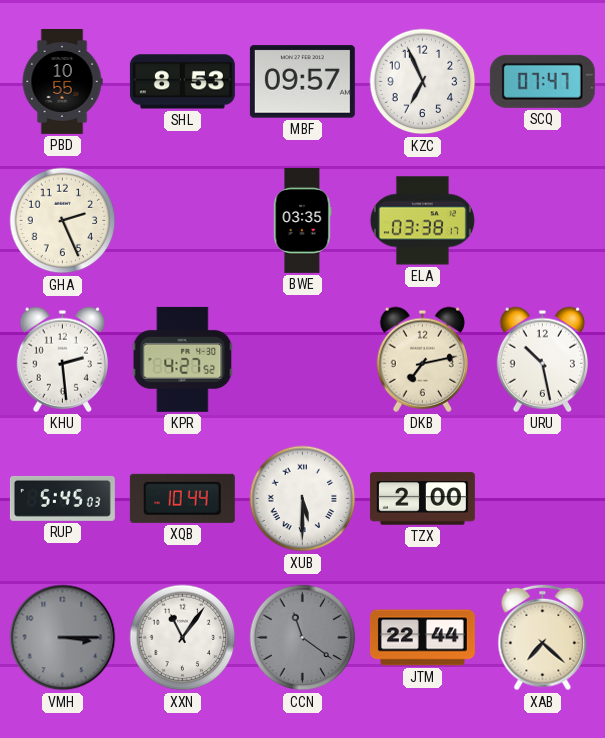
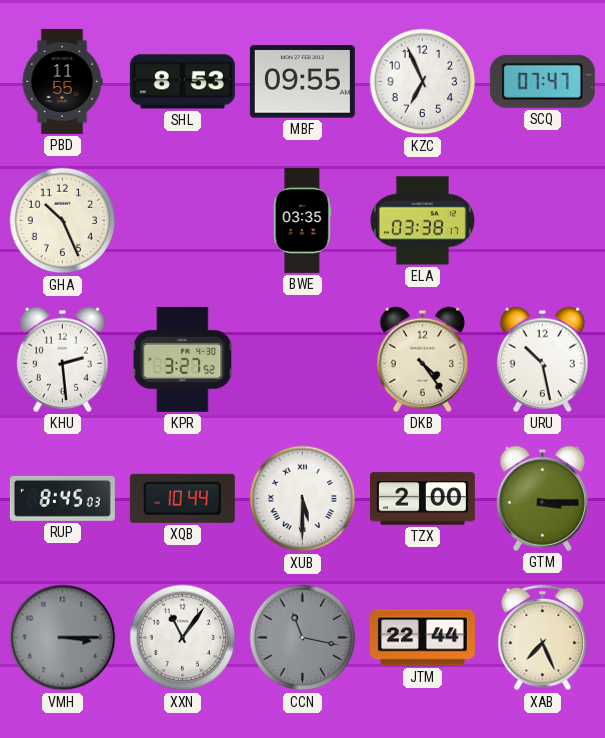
PBD: 10:55 -> 11:55
MBF: 09:57 -> 09:55
GHA: 2:26 -> 10:26
KPR: 4:27 -> 3:27
DKB: 7:13 -> 4:24
RUP: 5:45 -> 8:45
GTM: none -> 3:15
CCN: 11:21 -> 11:17
XAB: 7:22 -> 7:26
